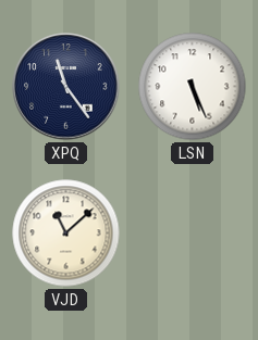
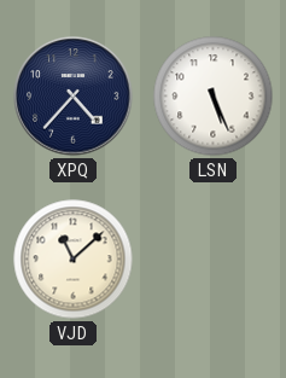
XPQ: 11:24 -> 4:37
